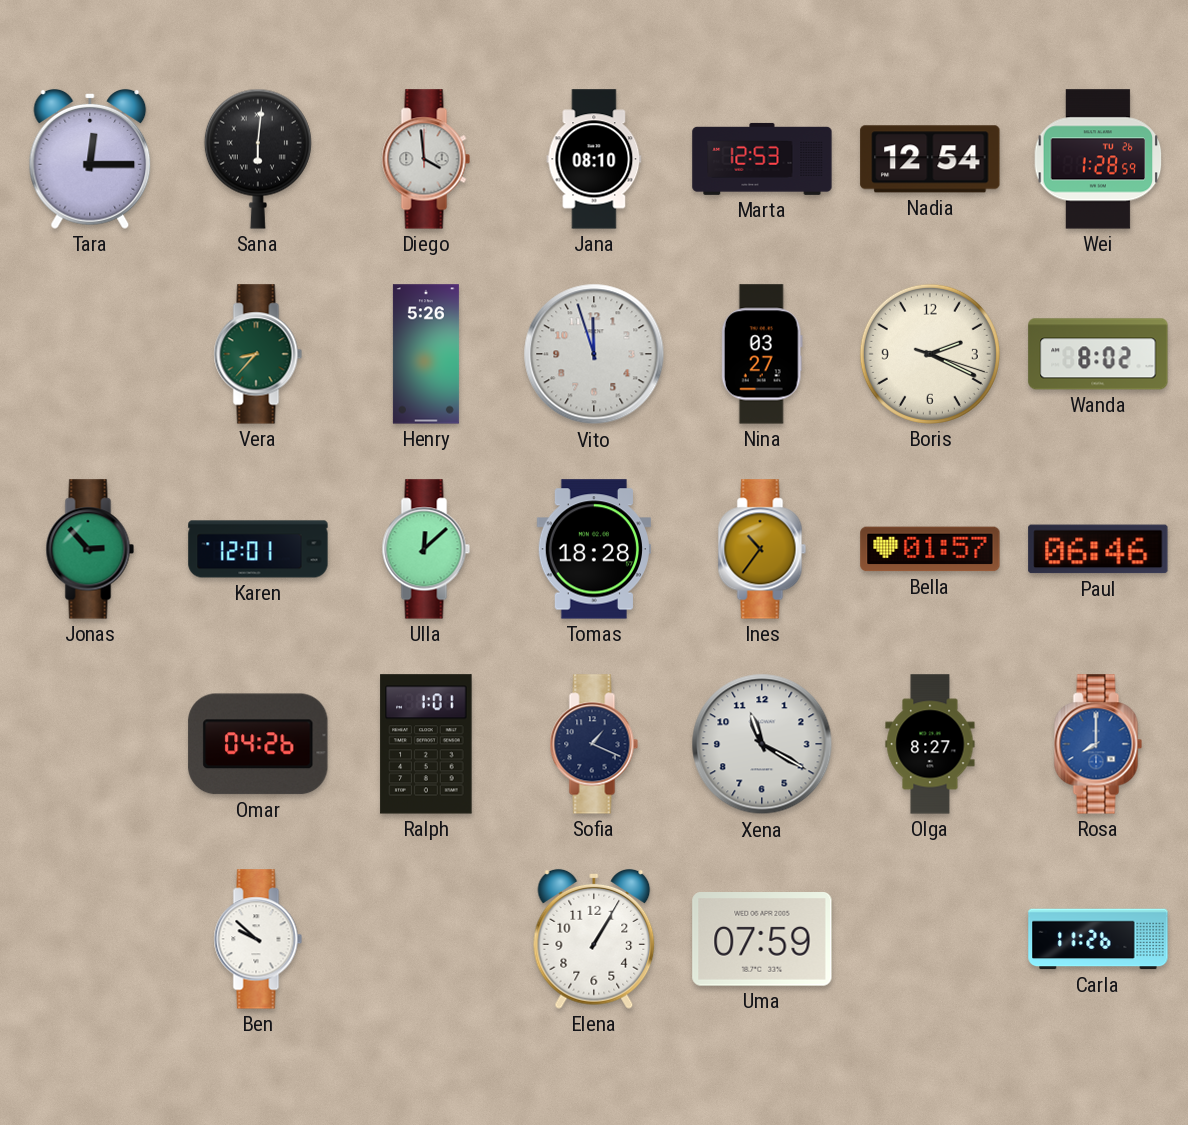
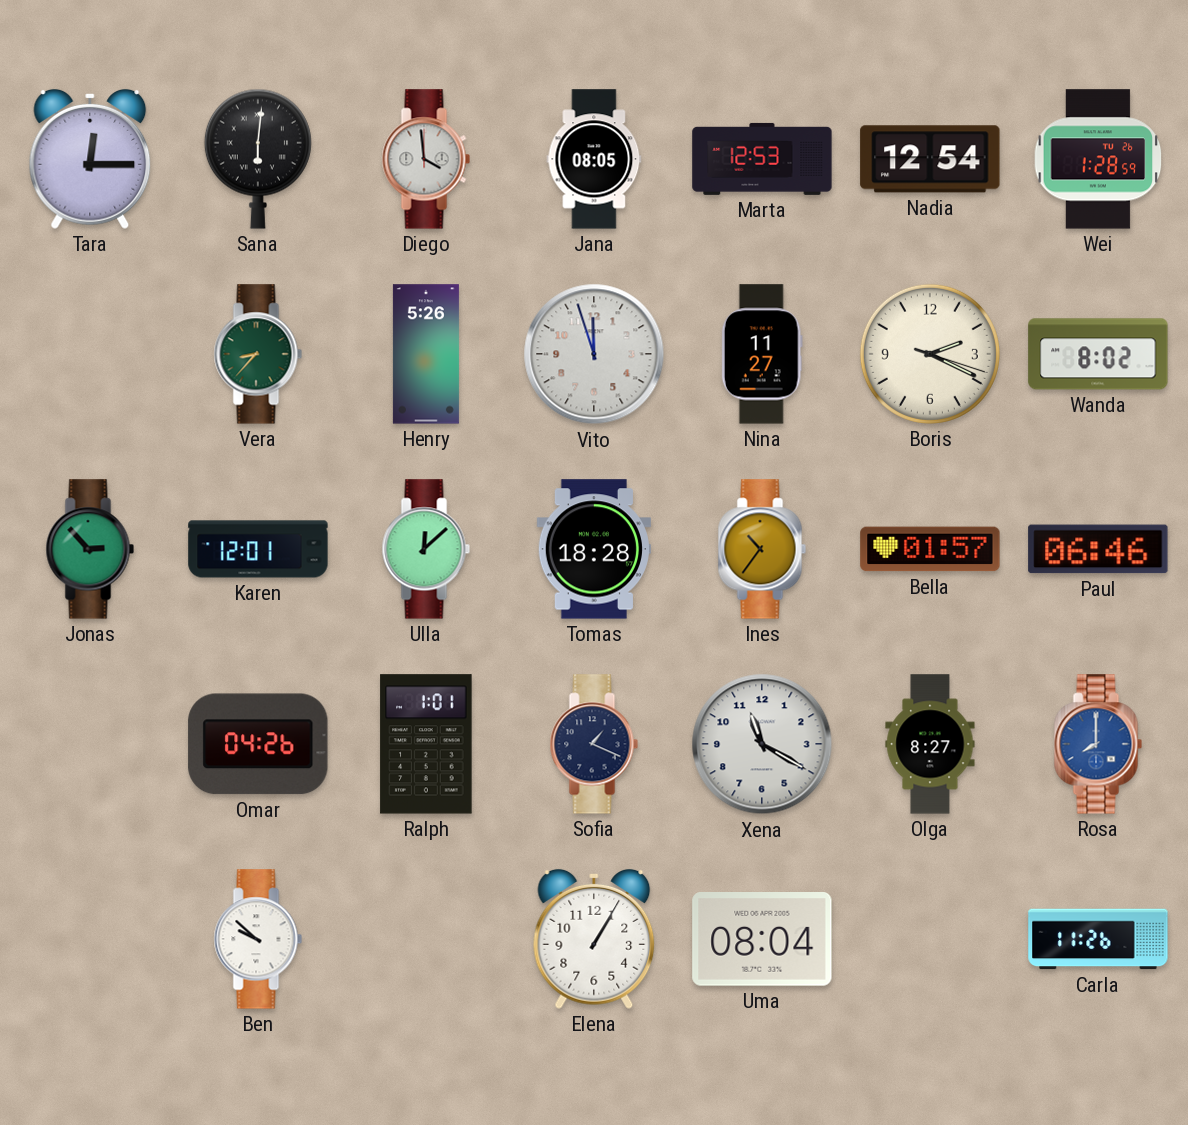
Jana: 08:10 -> 08:05
Nina: 03:27 -> 11:27
Uma: 07:59 -> 08:04
